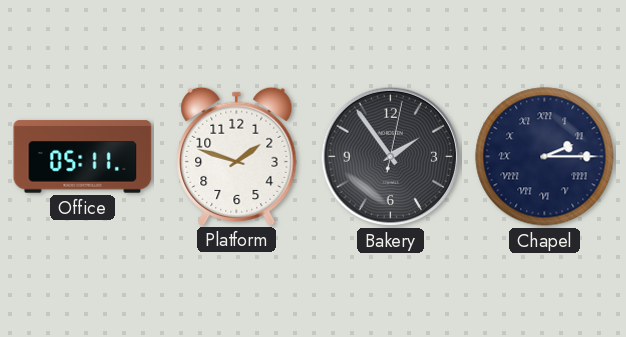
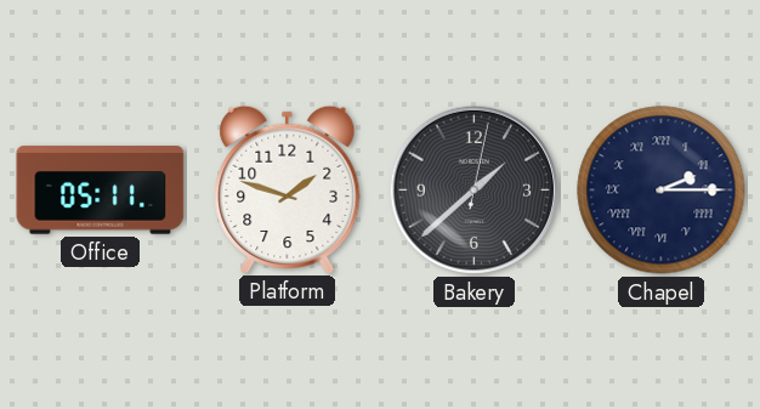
Bakery: 1:54 -> 1:38
